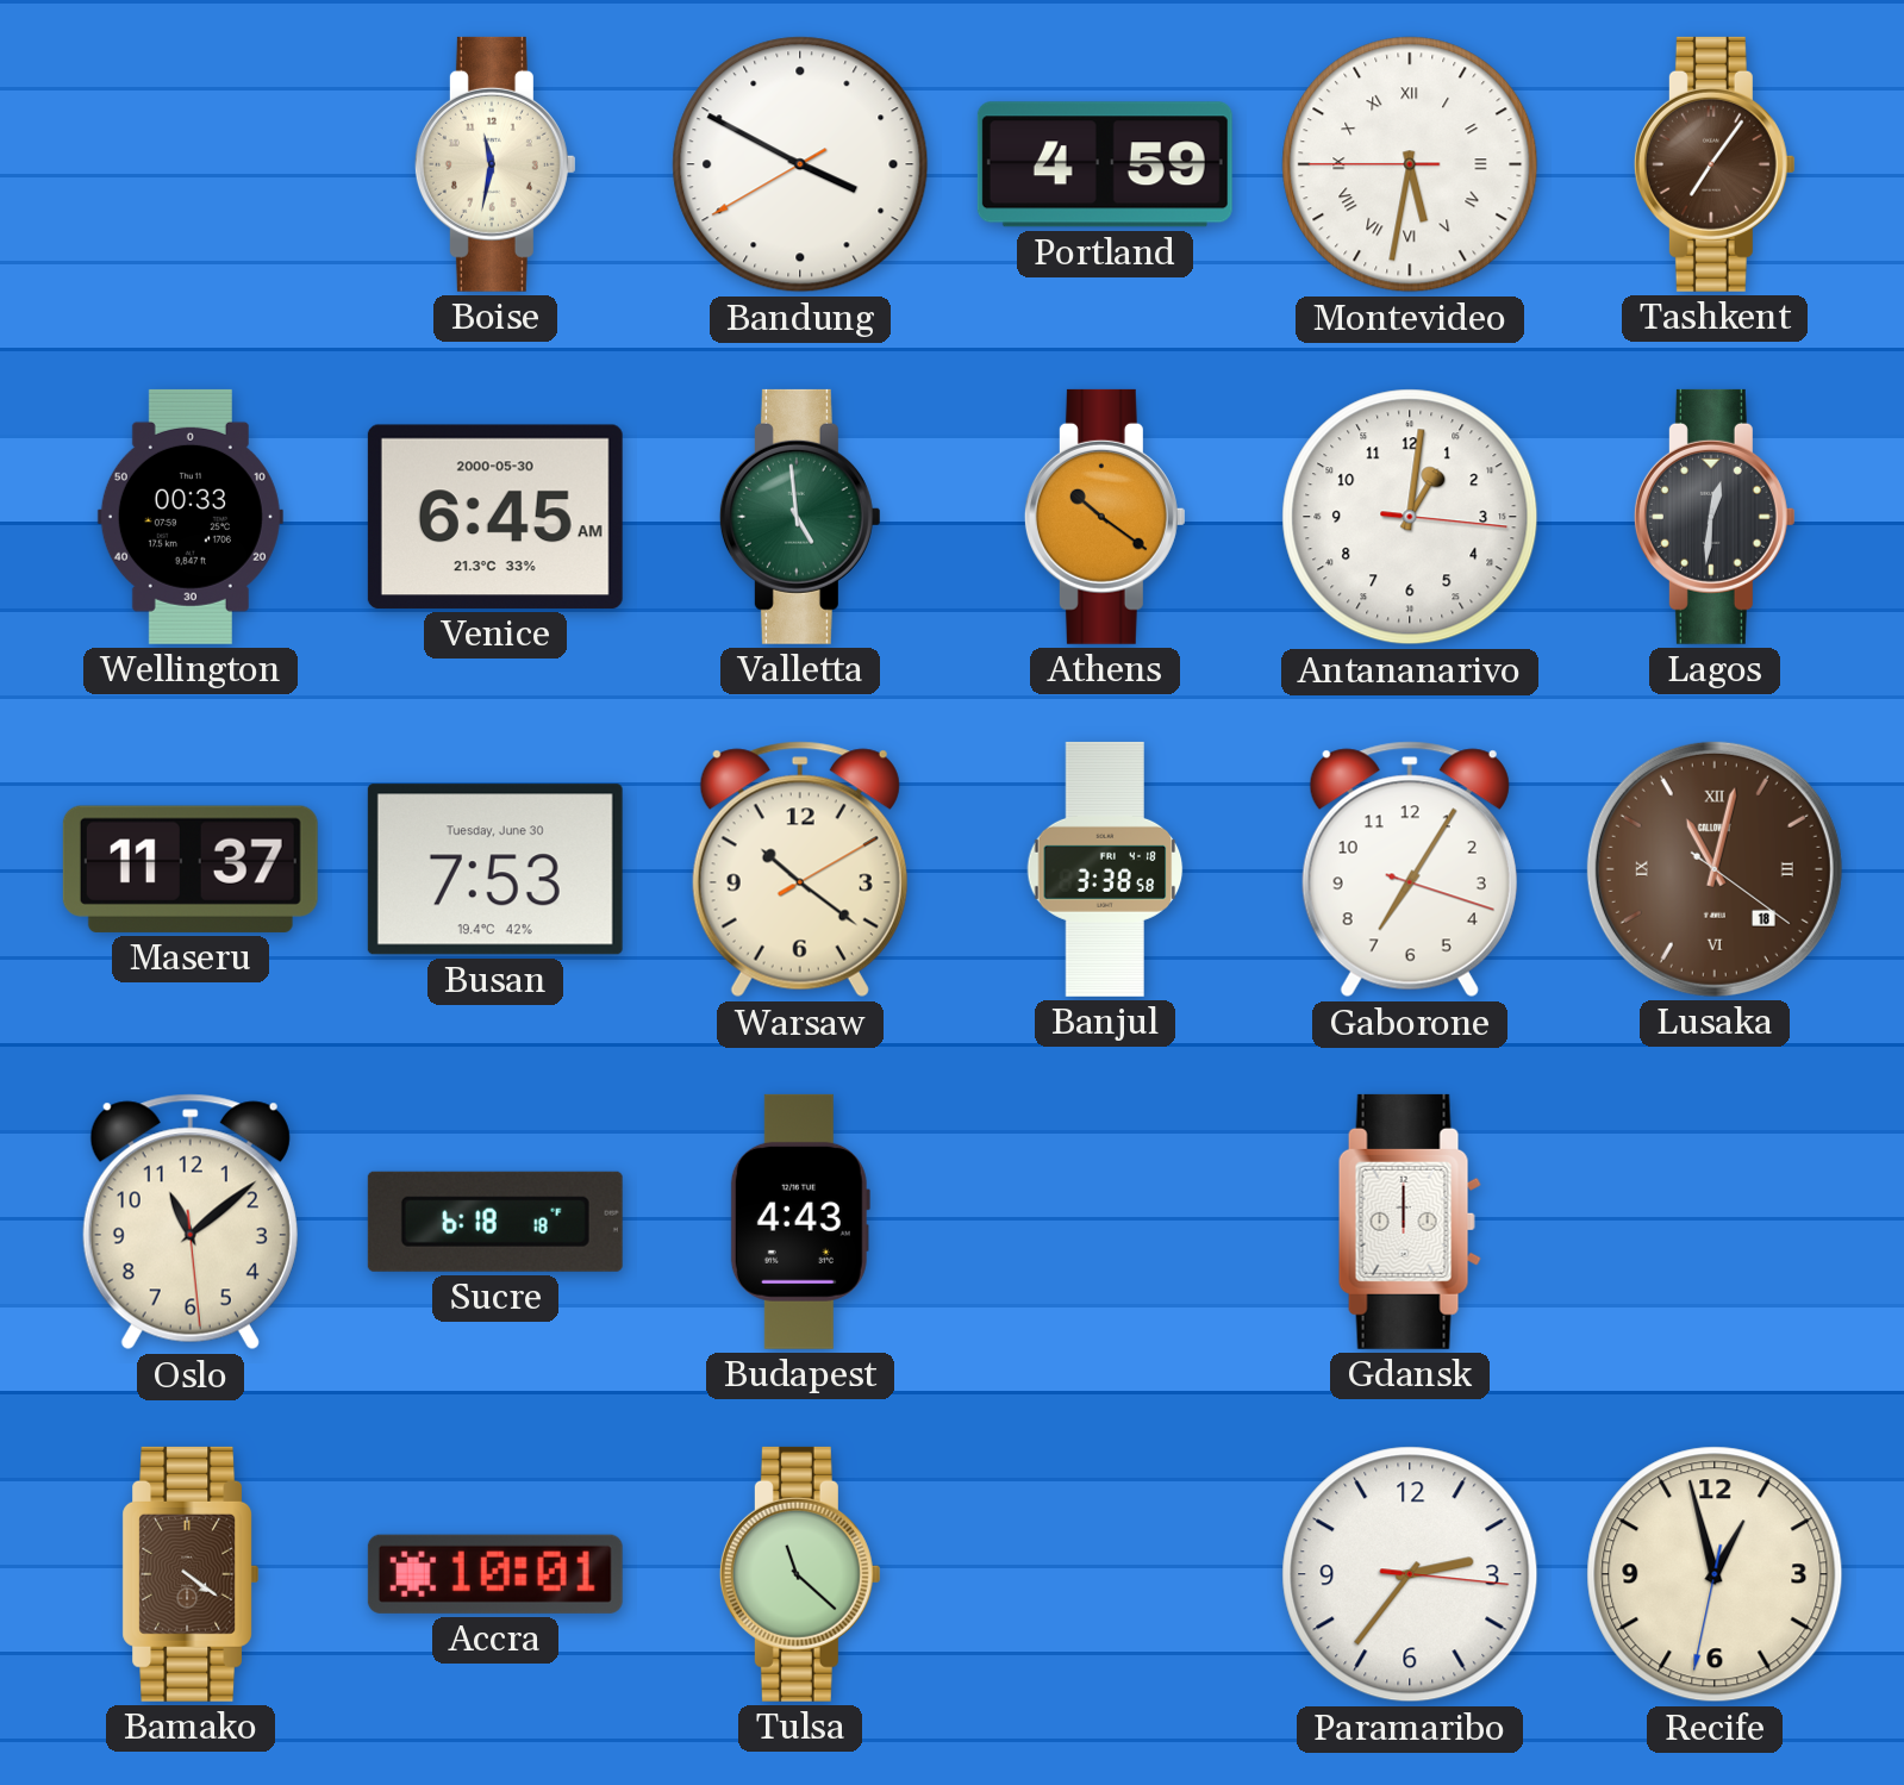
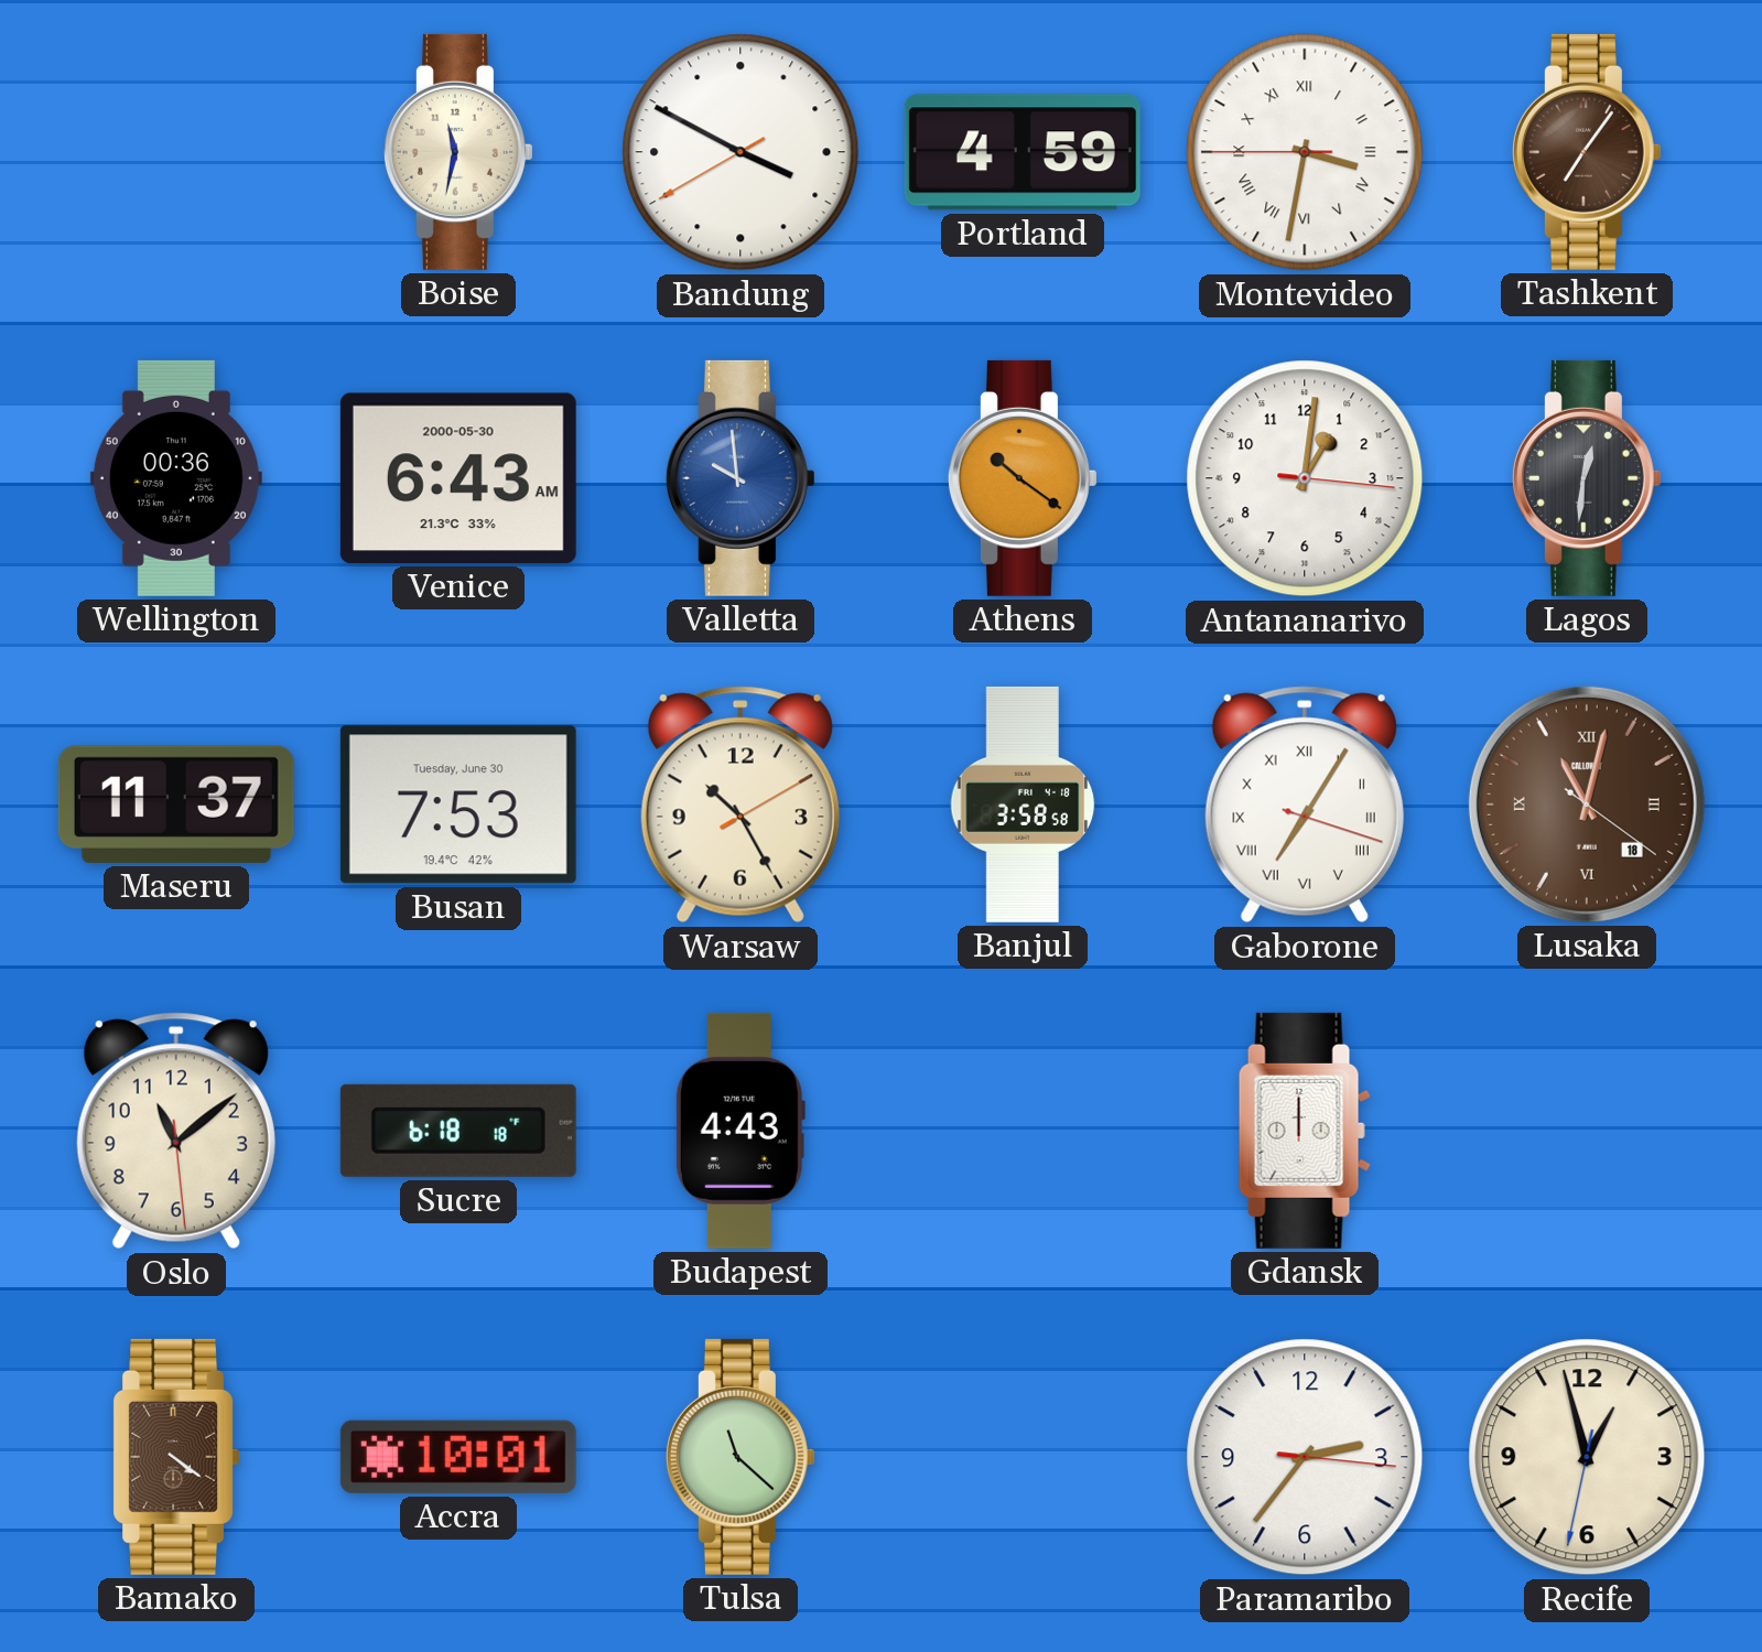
Montevideo: 5:31 -> 3:31
Wellington: 00:33 -> 00:36
Venice: 6:45 -> 6:43
Valletta: 4:59 -> 9:59
Valletta dial: green -> blue
Warsaw: 10:21 -> 10:25
Banjul: 3:38 -> 3:58
Gaborone numerals: Arabic -> Roman
